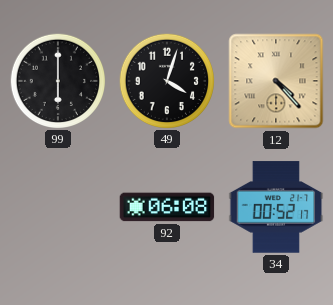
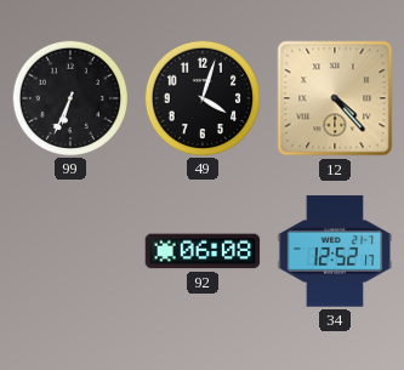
99: 6:00 -> 6:34
34: 00:52 -> 12:52
